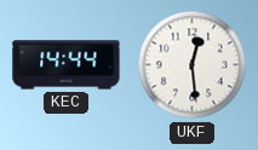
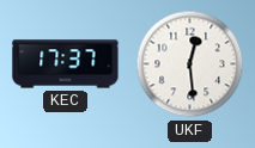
KEC: 14:44 -> 17:37
